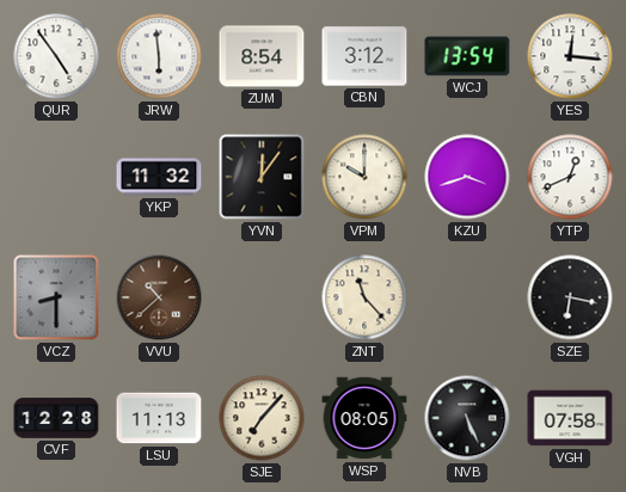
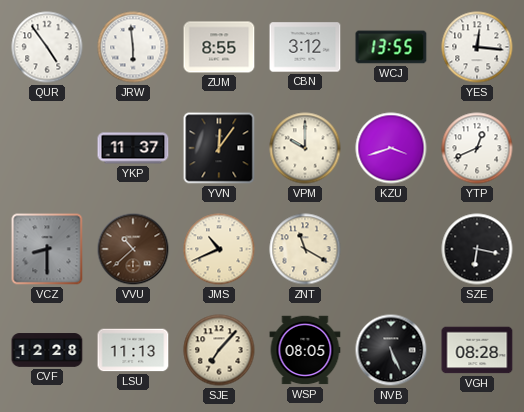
ZUM: 8:54 -> 8:55
WCJ: 13:54 -> 13:55
YKP: 11:32 -> 11:37
JMS: none -> 10:41
ZNT: 11:23 -> 11:20
VGH: 07:58 -> 08:28
